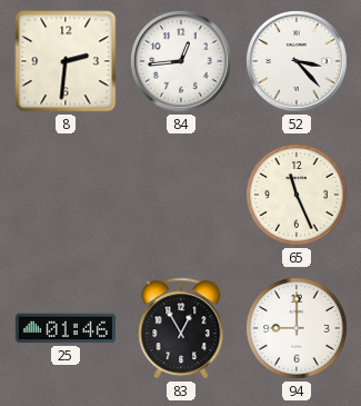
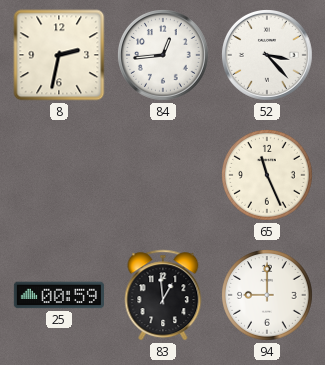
8: 2:31 -> 2:32
25: 01:46 -> 00:59
83: 12:55 -> 12:59
